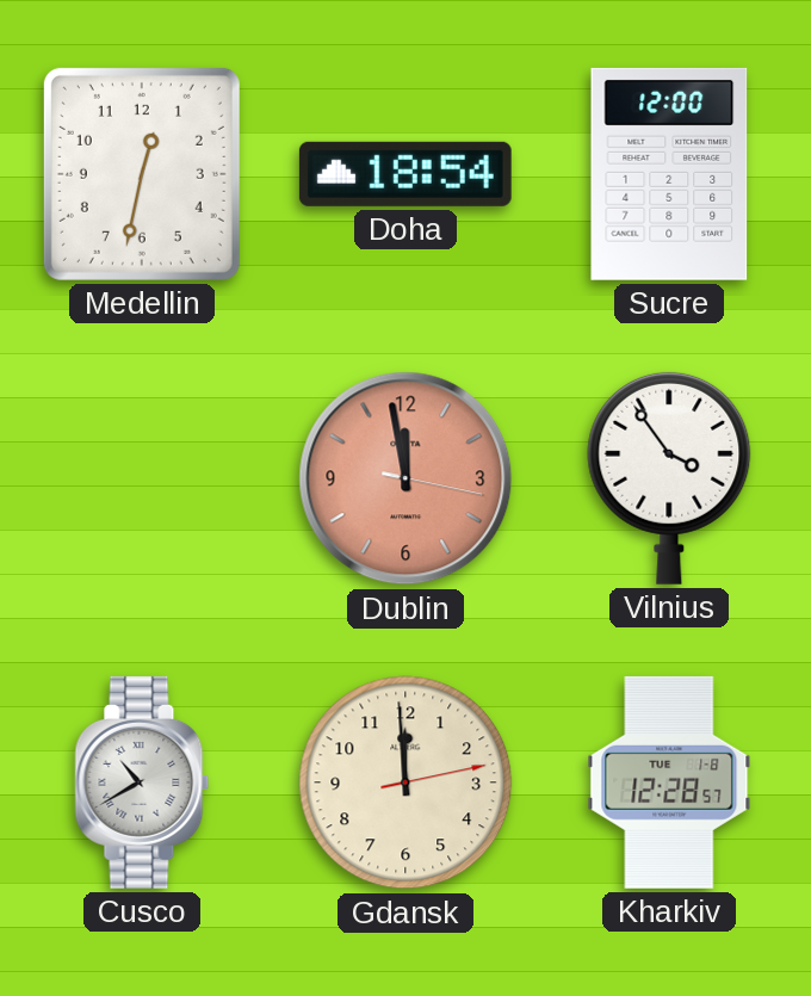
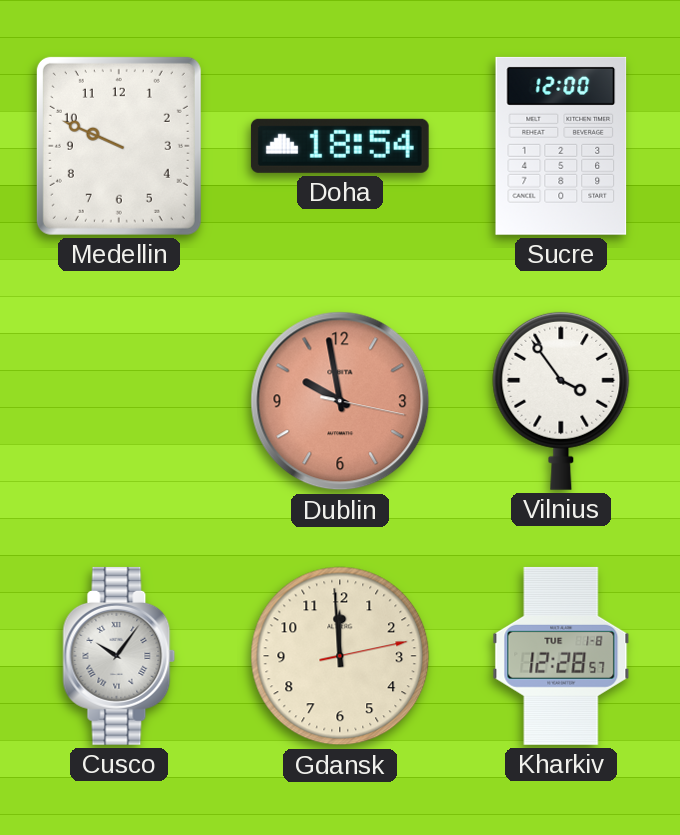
Medellin: 12:32 -> 9:49
Dublin: 11:58 -> 9:58
Cusco: 10:40 -> 10:06
